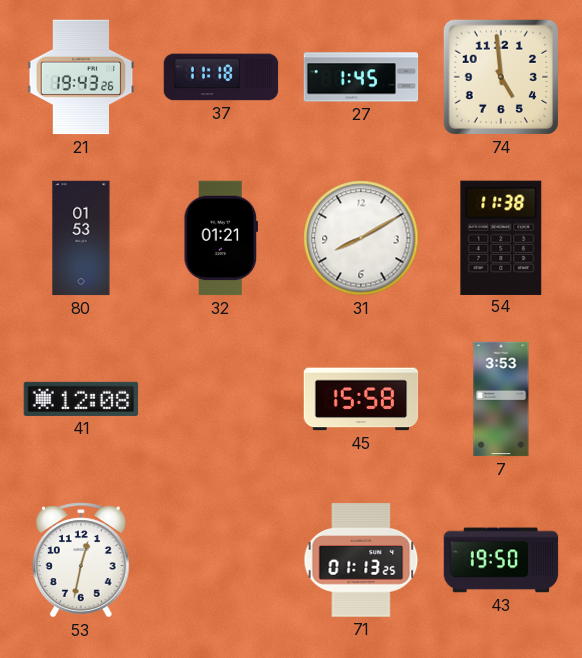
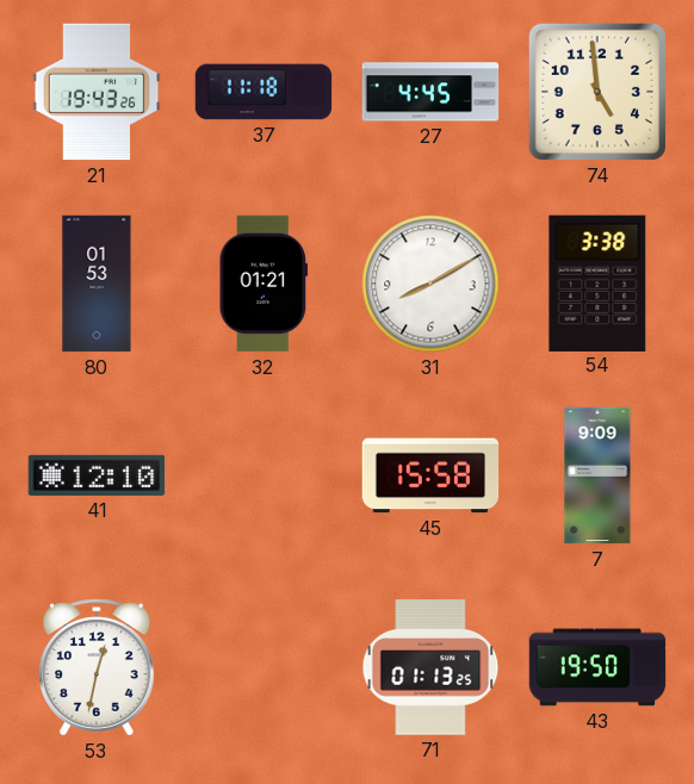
27: 1:45 -> 4:45
54: 11:38 -> 3:38
41: 12:08 -> 12:10
7: 3:53 -> 9:09
